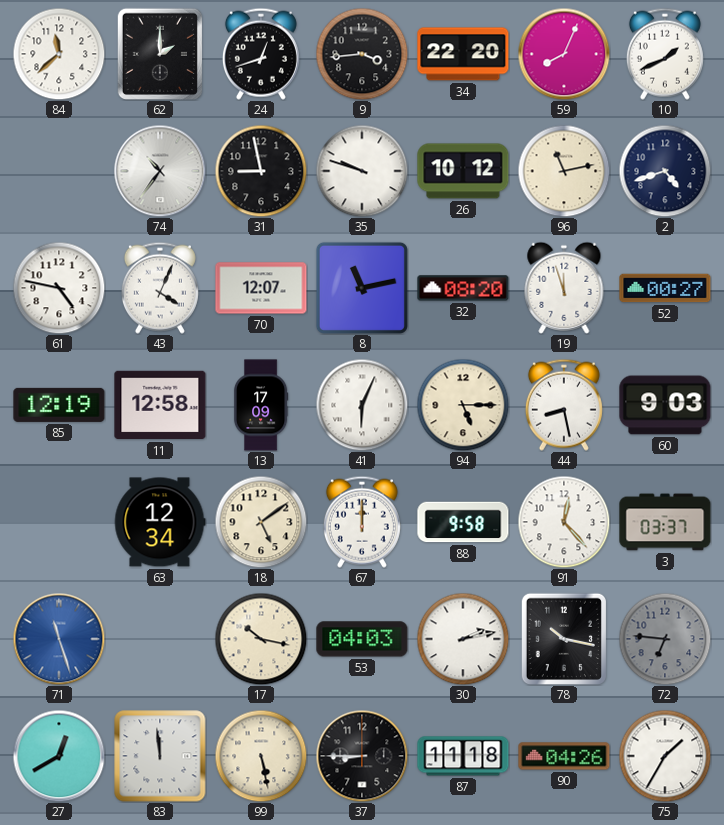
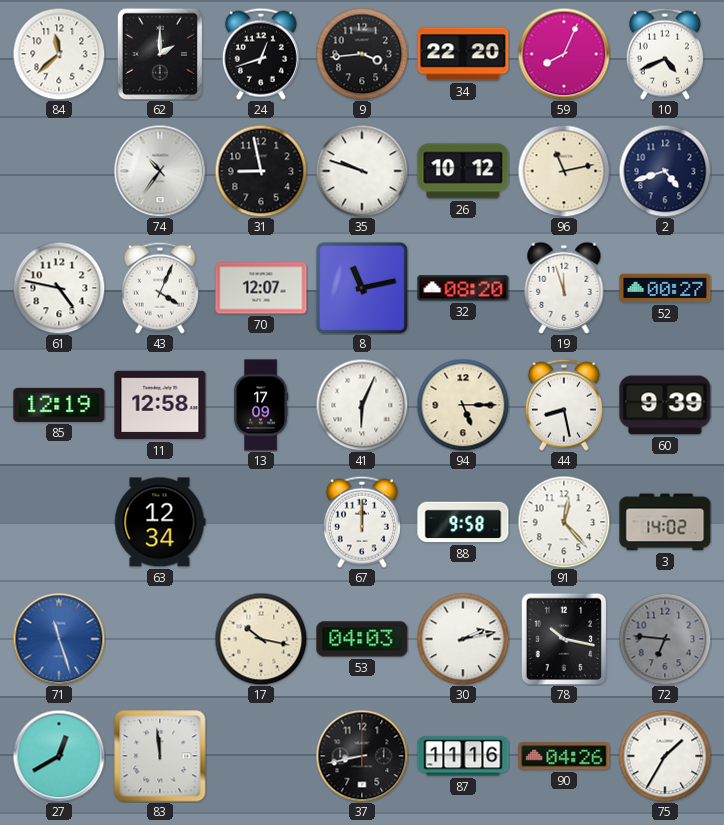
10: 1:41 -> 4:41
60: 9:03 -> 9:39
18: 5:09 -> none
3: 03:37 -> 14:02
99: 5:28 -> none
37: 8:45 -> 8:43
87: 11:18 -> 11:16
